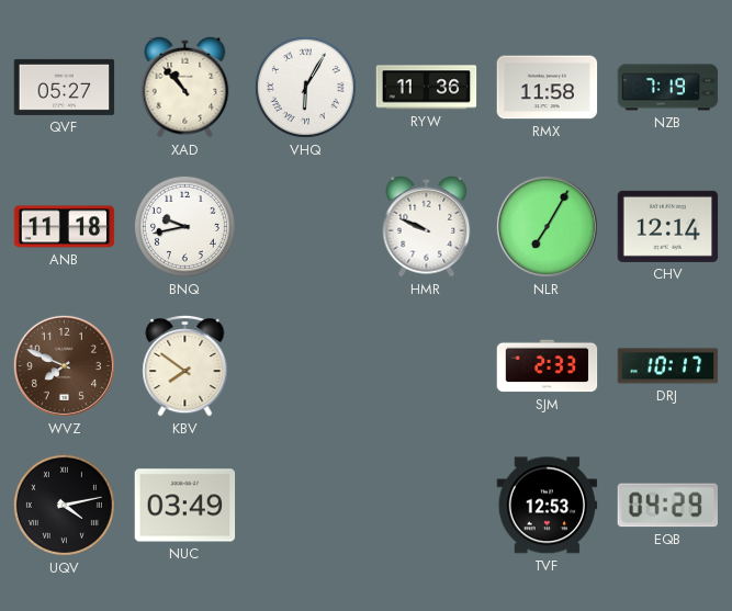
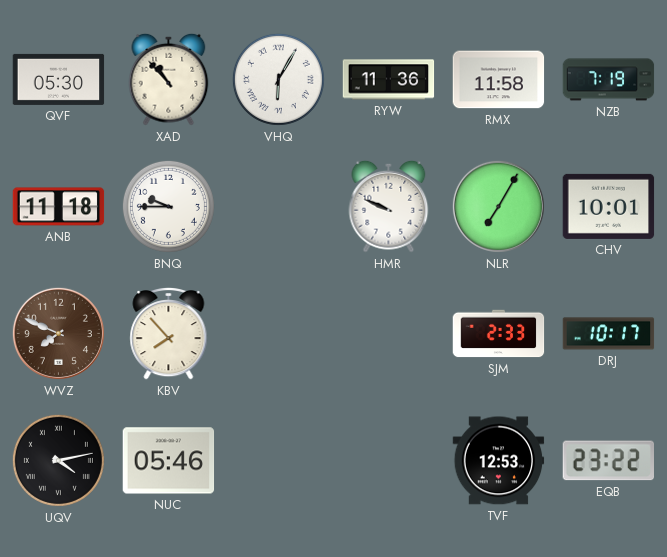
QVF: 05:27 -> 05:30
BNQ: 9:43 -> 9:45
CHV: 12:14 -> 10:01
KBV: 7:51 -> 7:53
NUC: 03:49 -> 05:46
EQB: 04:29 -> 23:22
